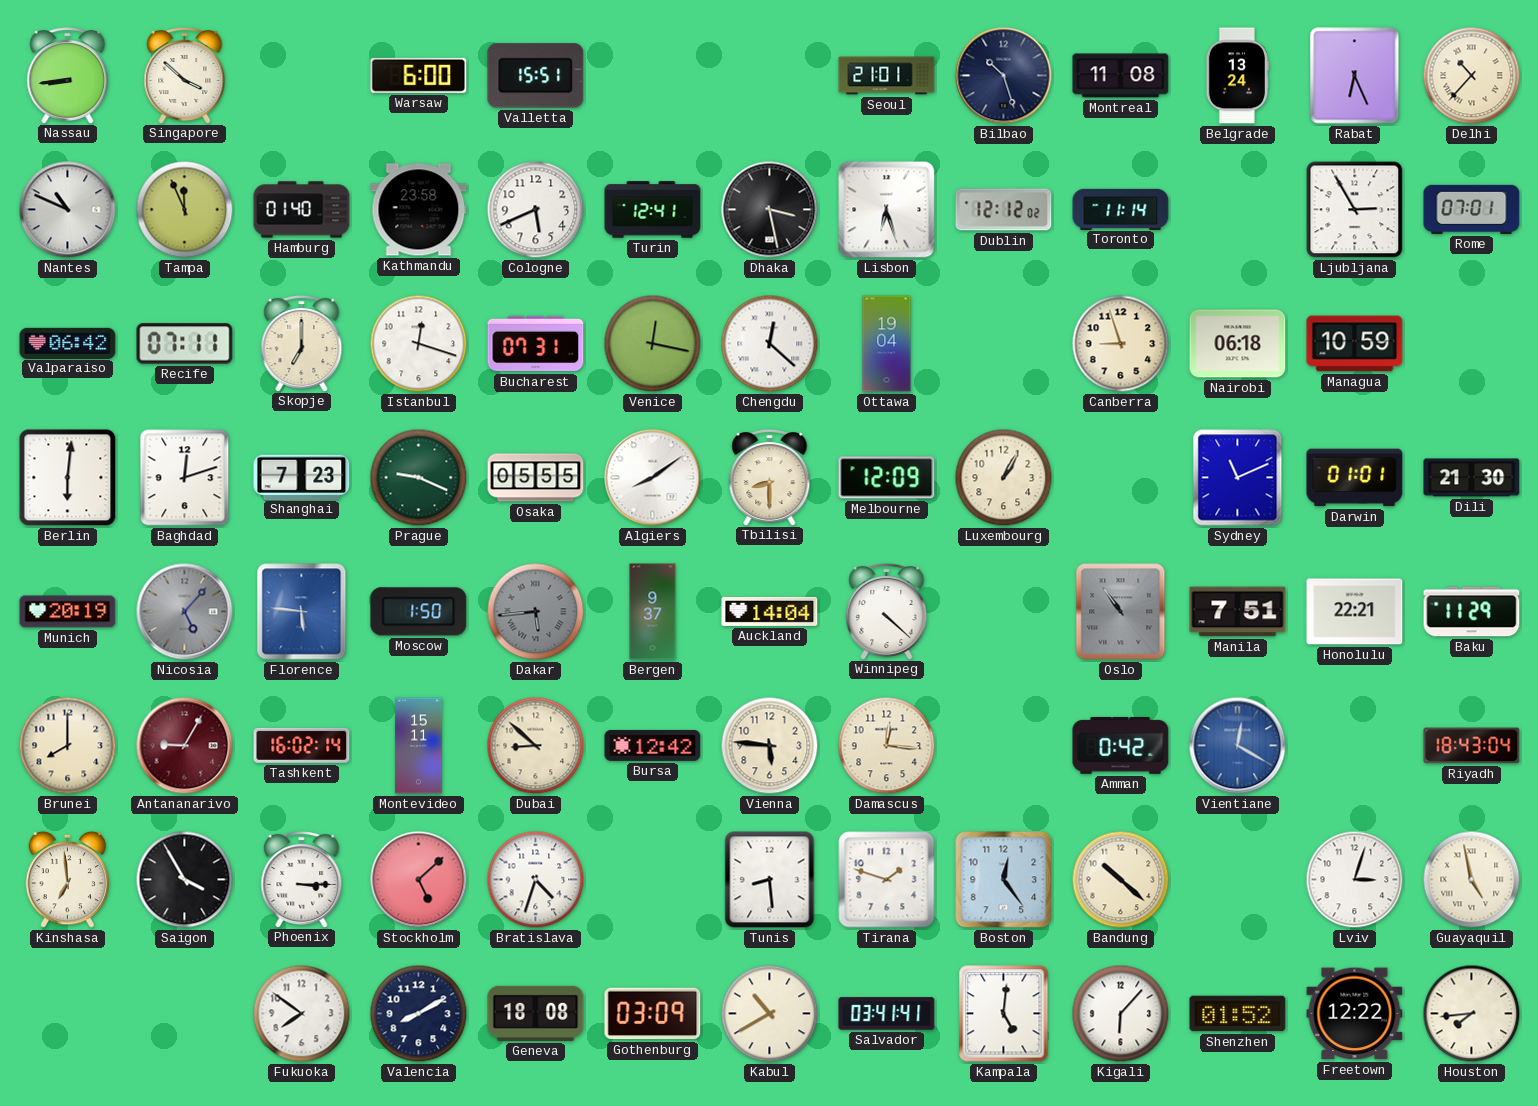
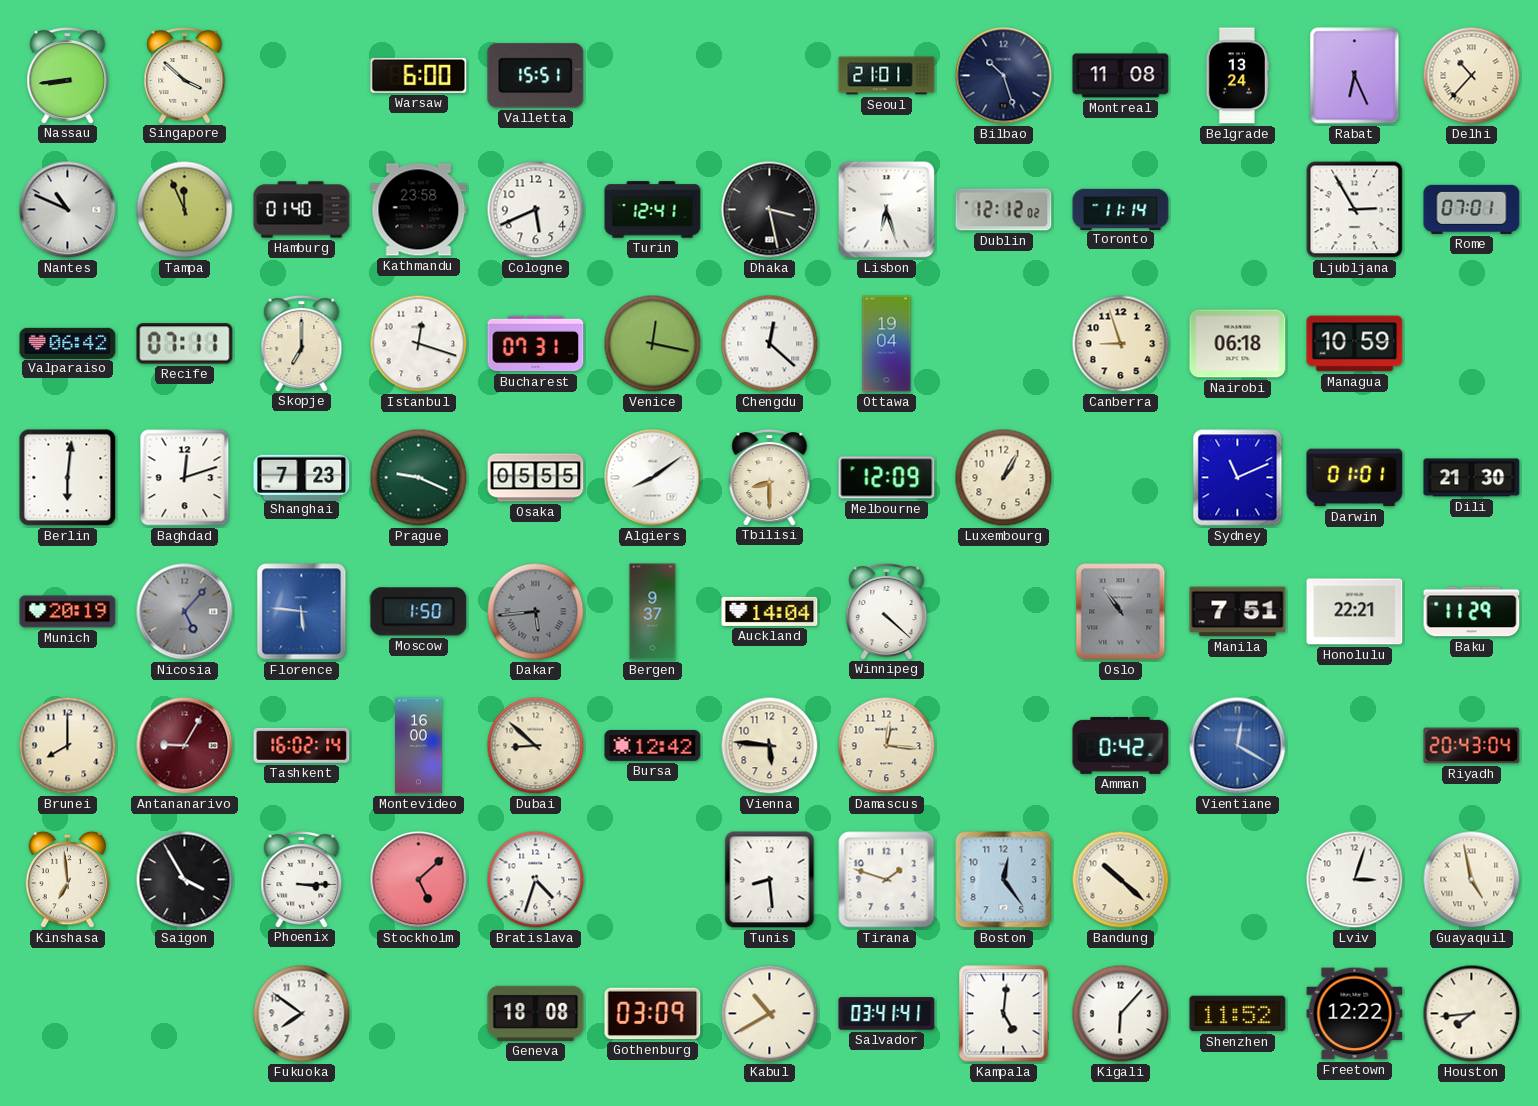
Montevideo: 15:11 -> 16:00
Riyadh: 18:43 -> 20:43
Valencia: 8:10 -> none
Shenzhen: 01:52 -> 11:52
